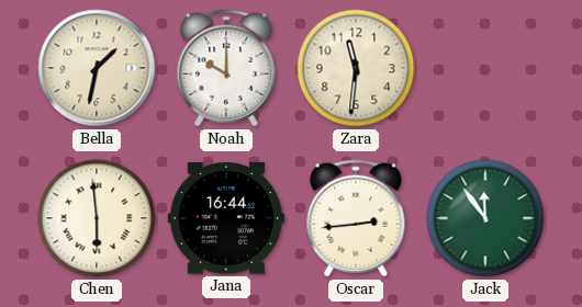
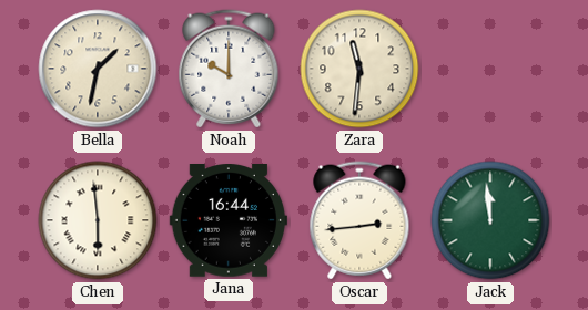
Jack: 11:54 -> 11:59
